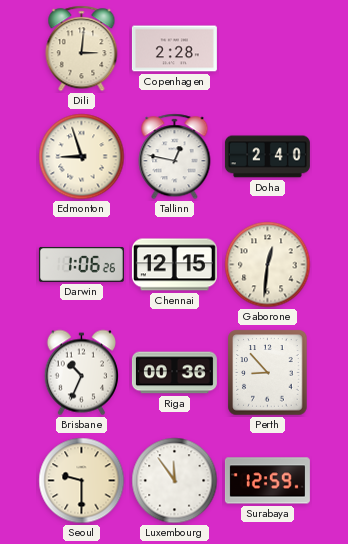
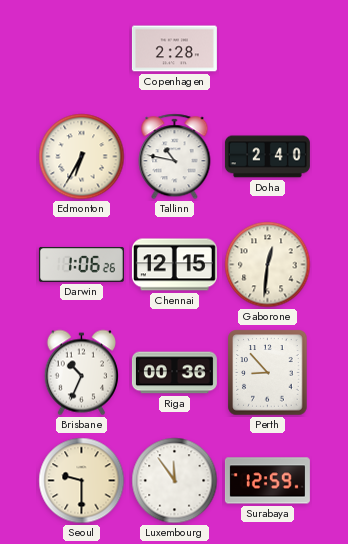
Dili: 3:01 -> none
Edmonton: 8:57 -> 6:35
Tallinn: 12:47 -> 10:47
